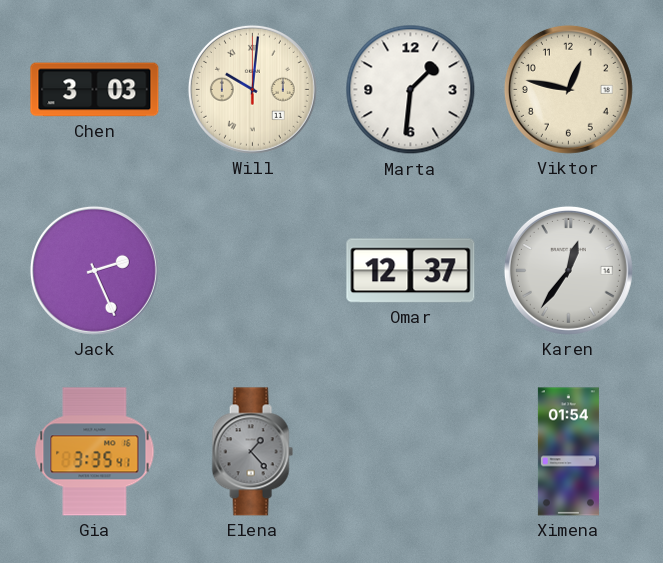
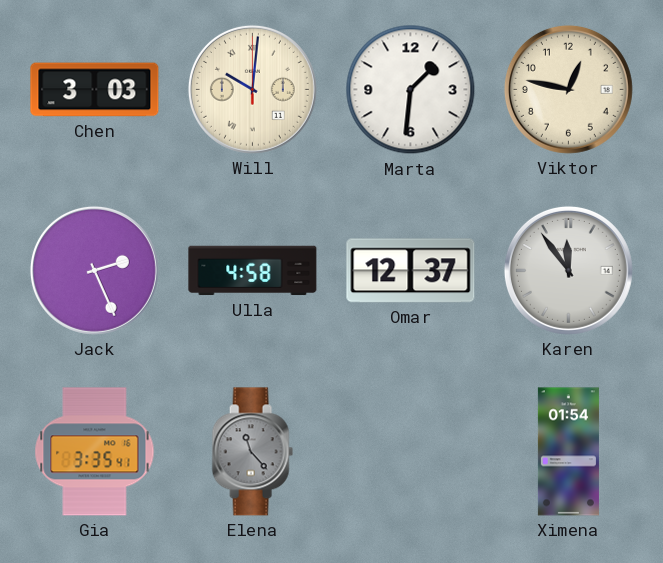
Ulla: none -> 4:58
Karen: 12:36 -> 11:54
Elena: 1:23 -> 11:23
